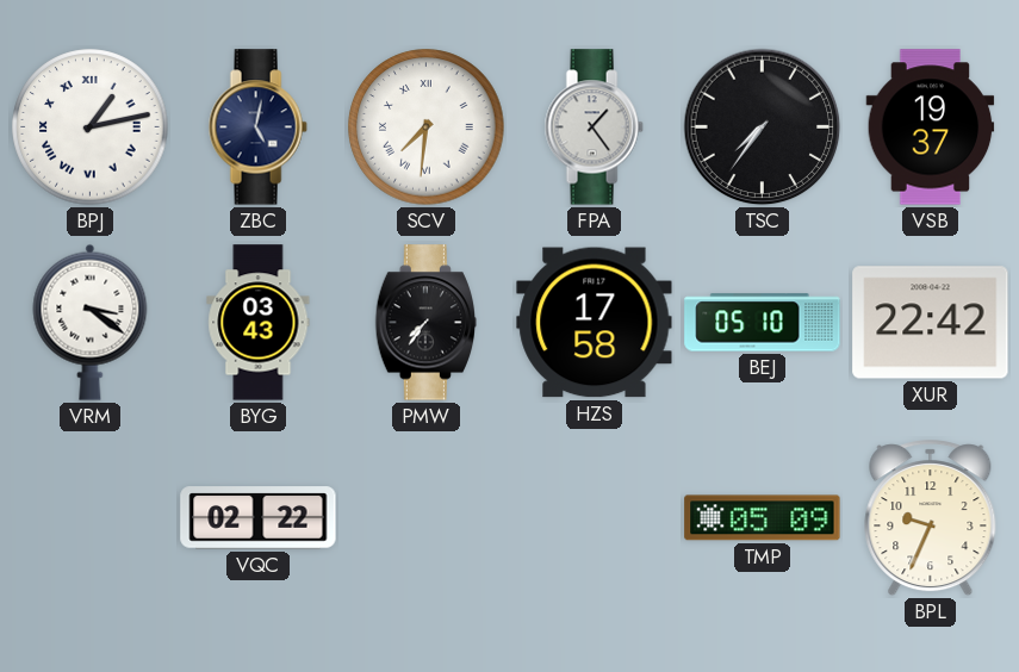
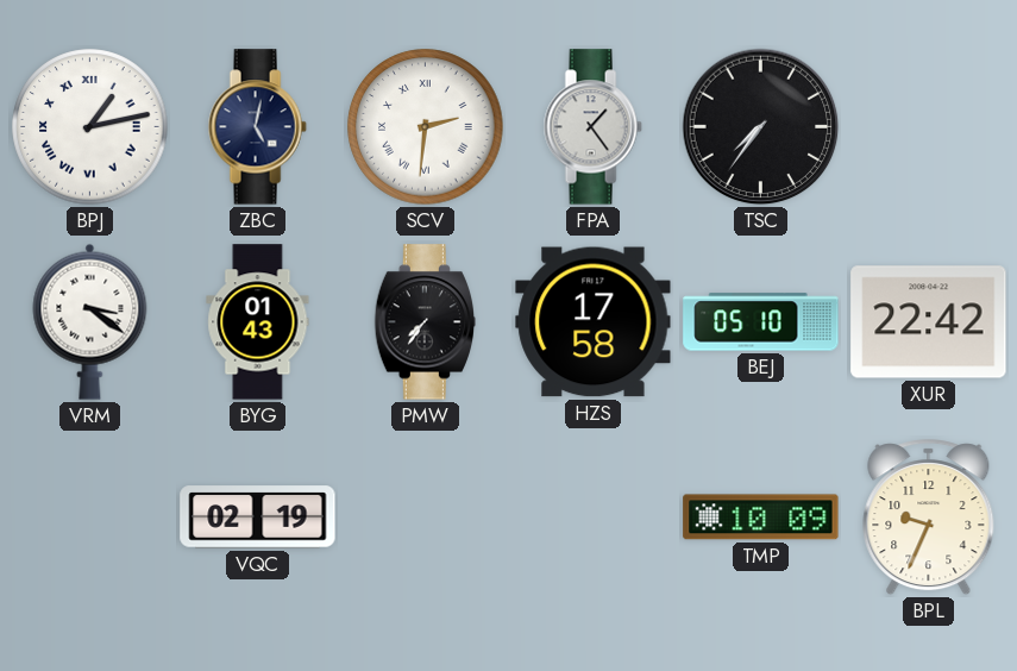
SCV: 7:31 -> 2:31
VSB: 19:37 -> none
BYG: 03:43 -> 01:43
VQC: 02:22 -> 02:19
TMP: 05:09 -> 10:09
